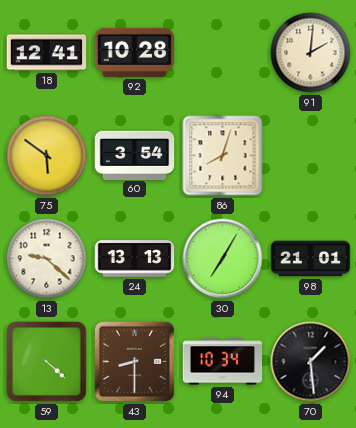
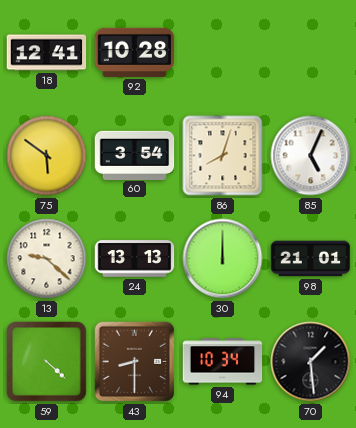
91: 2:01 -> none
85: none -> 5:04
30: 7:05 -> 12:00
